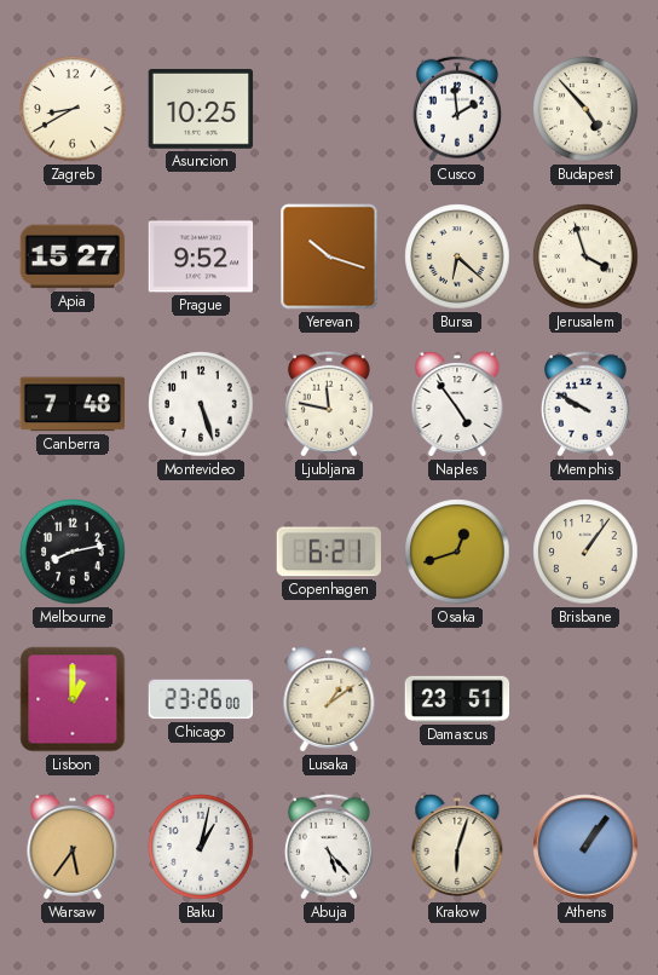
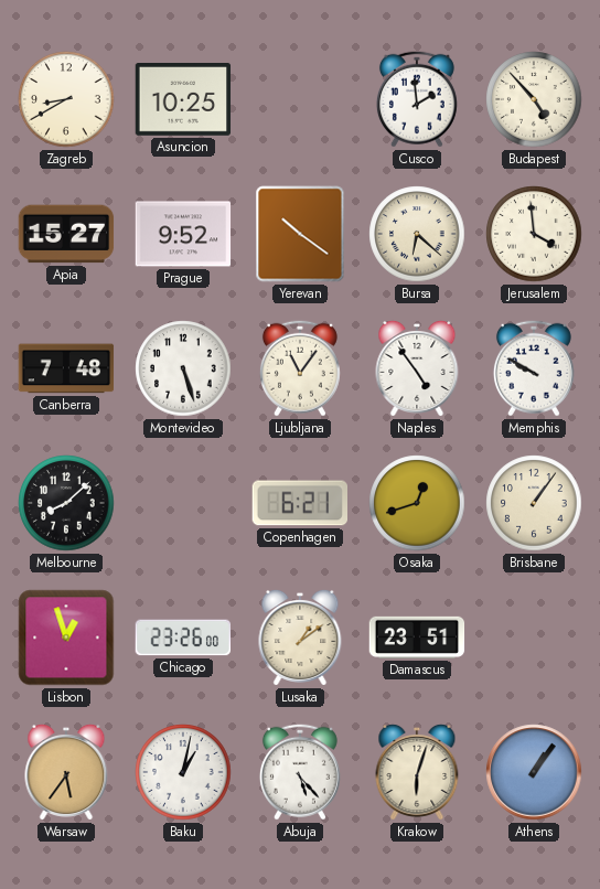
Yerevan: 10:18 -> 10:21
Jerusalem: 3:57 -> 3:59
Ljubljana: 11:47 -> 11:06
Melbourne: 8:13 -> 8:08
Lisbon: 1:00 -> 12:57
